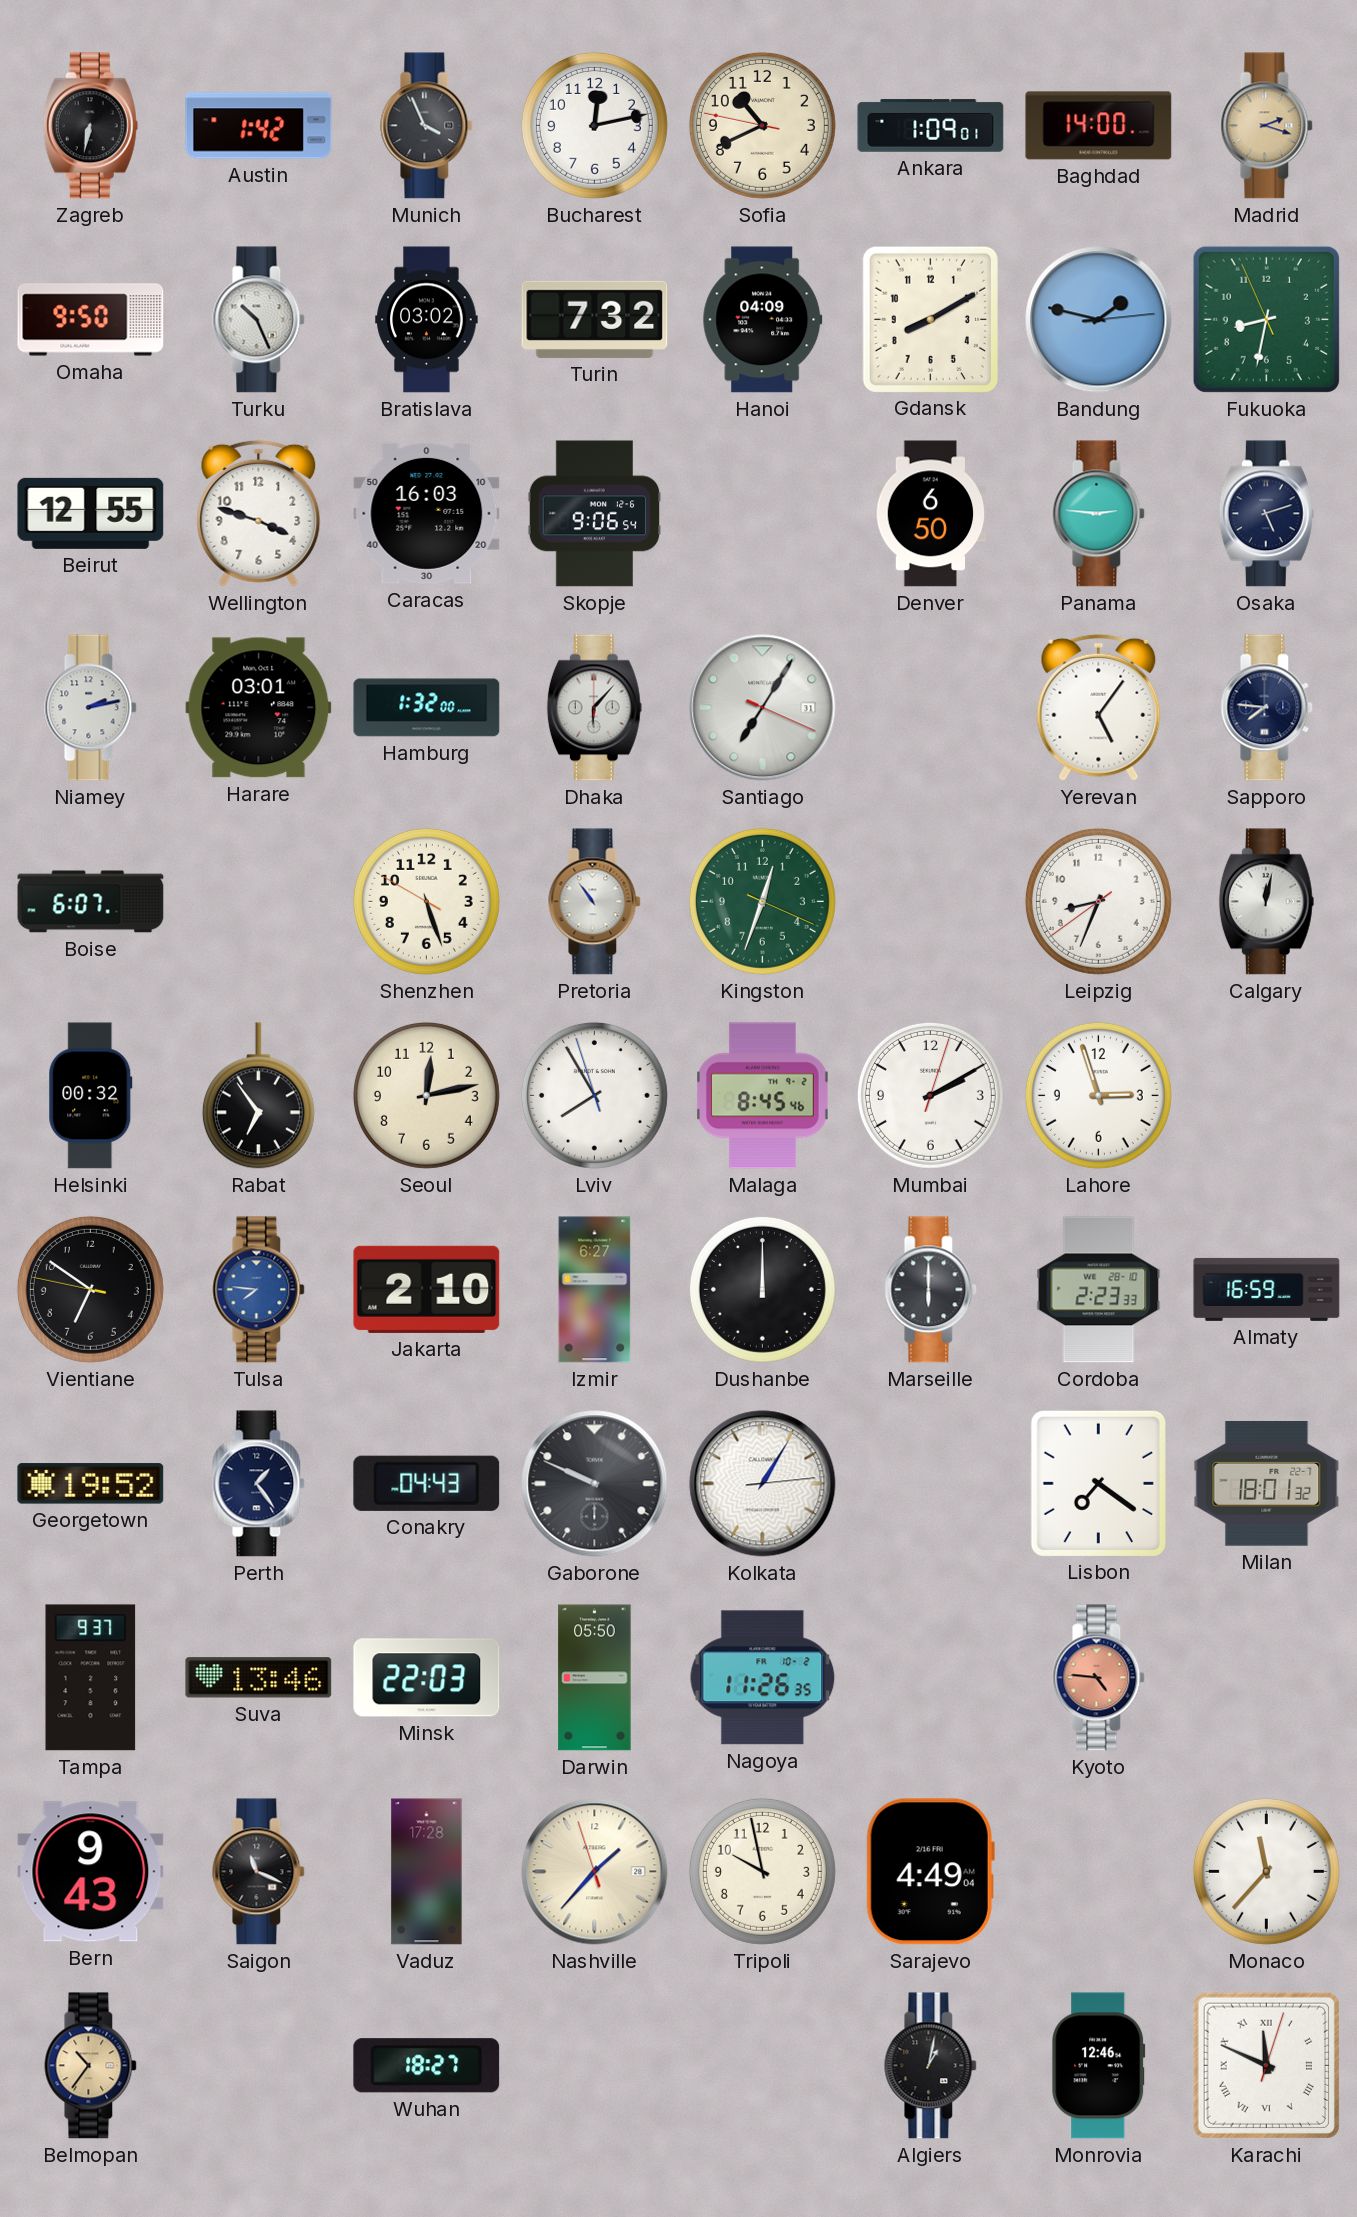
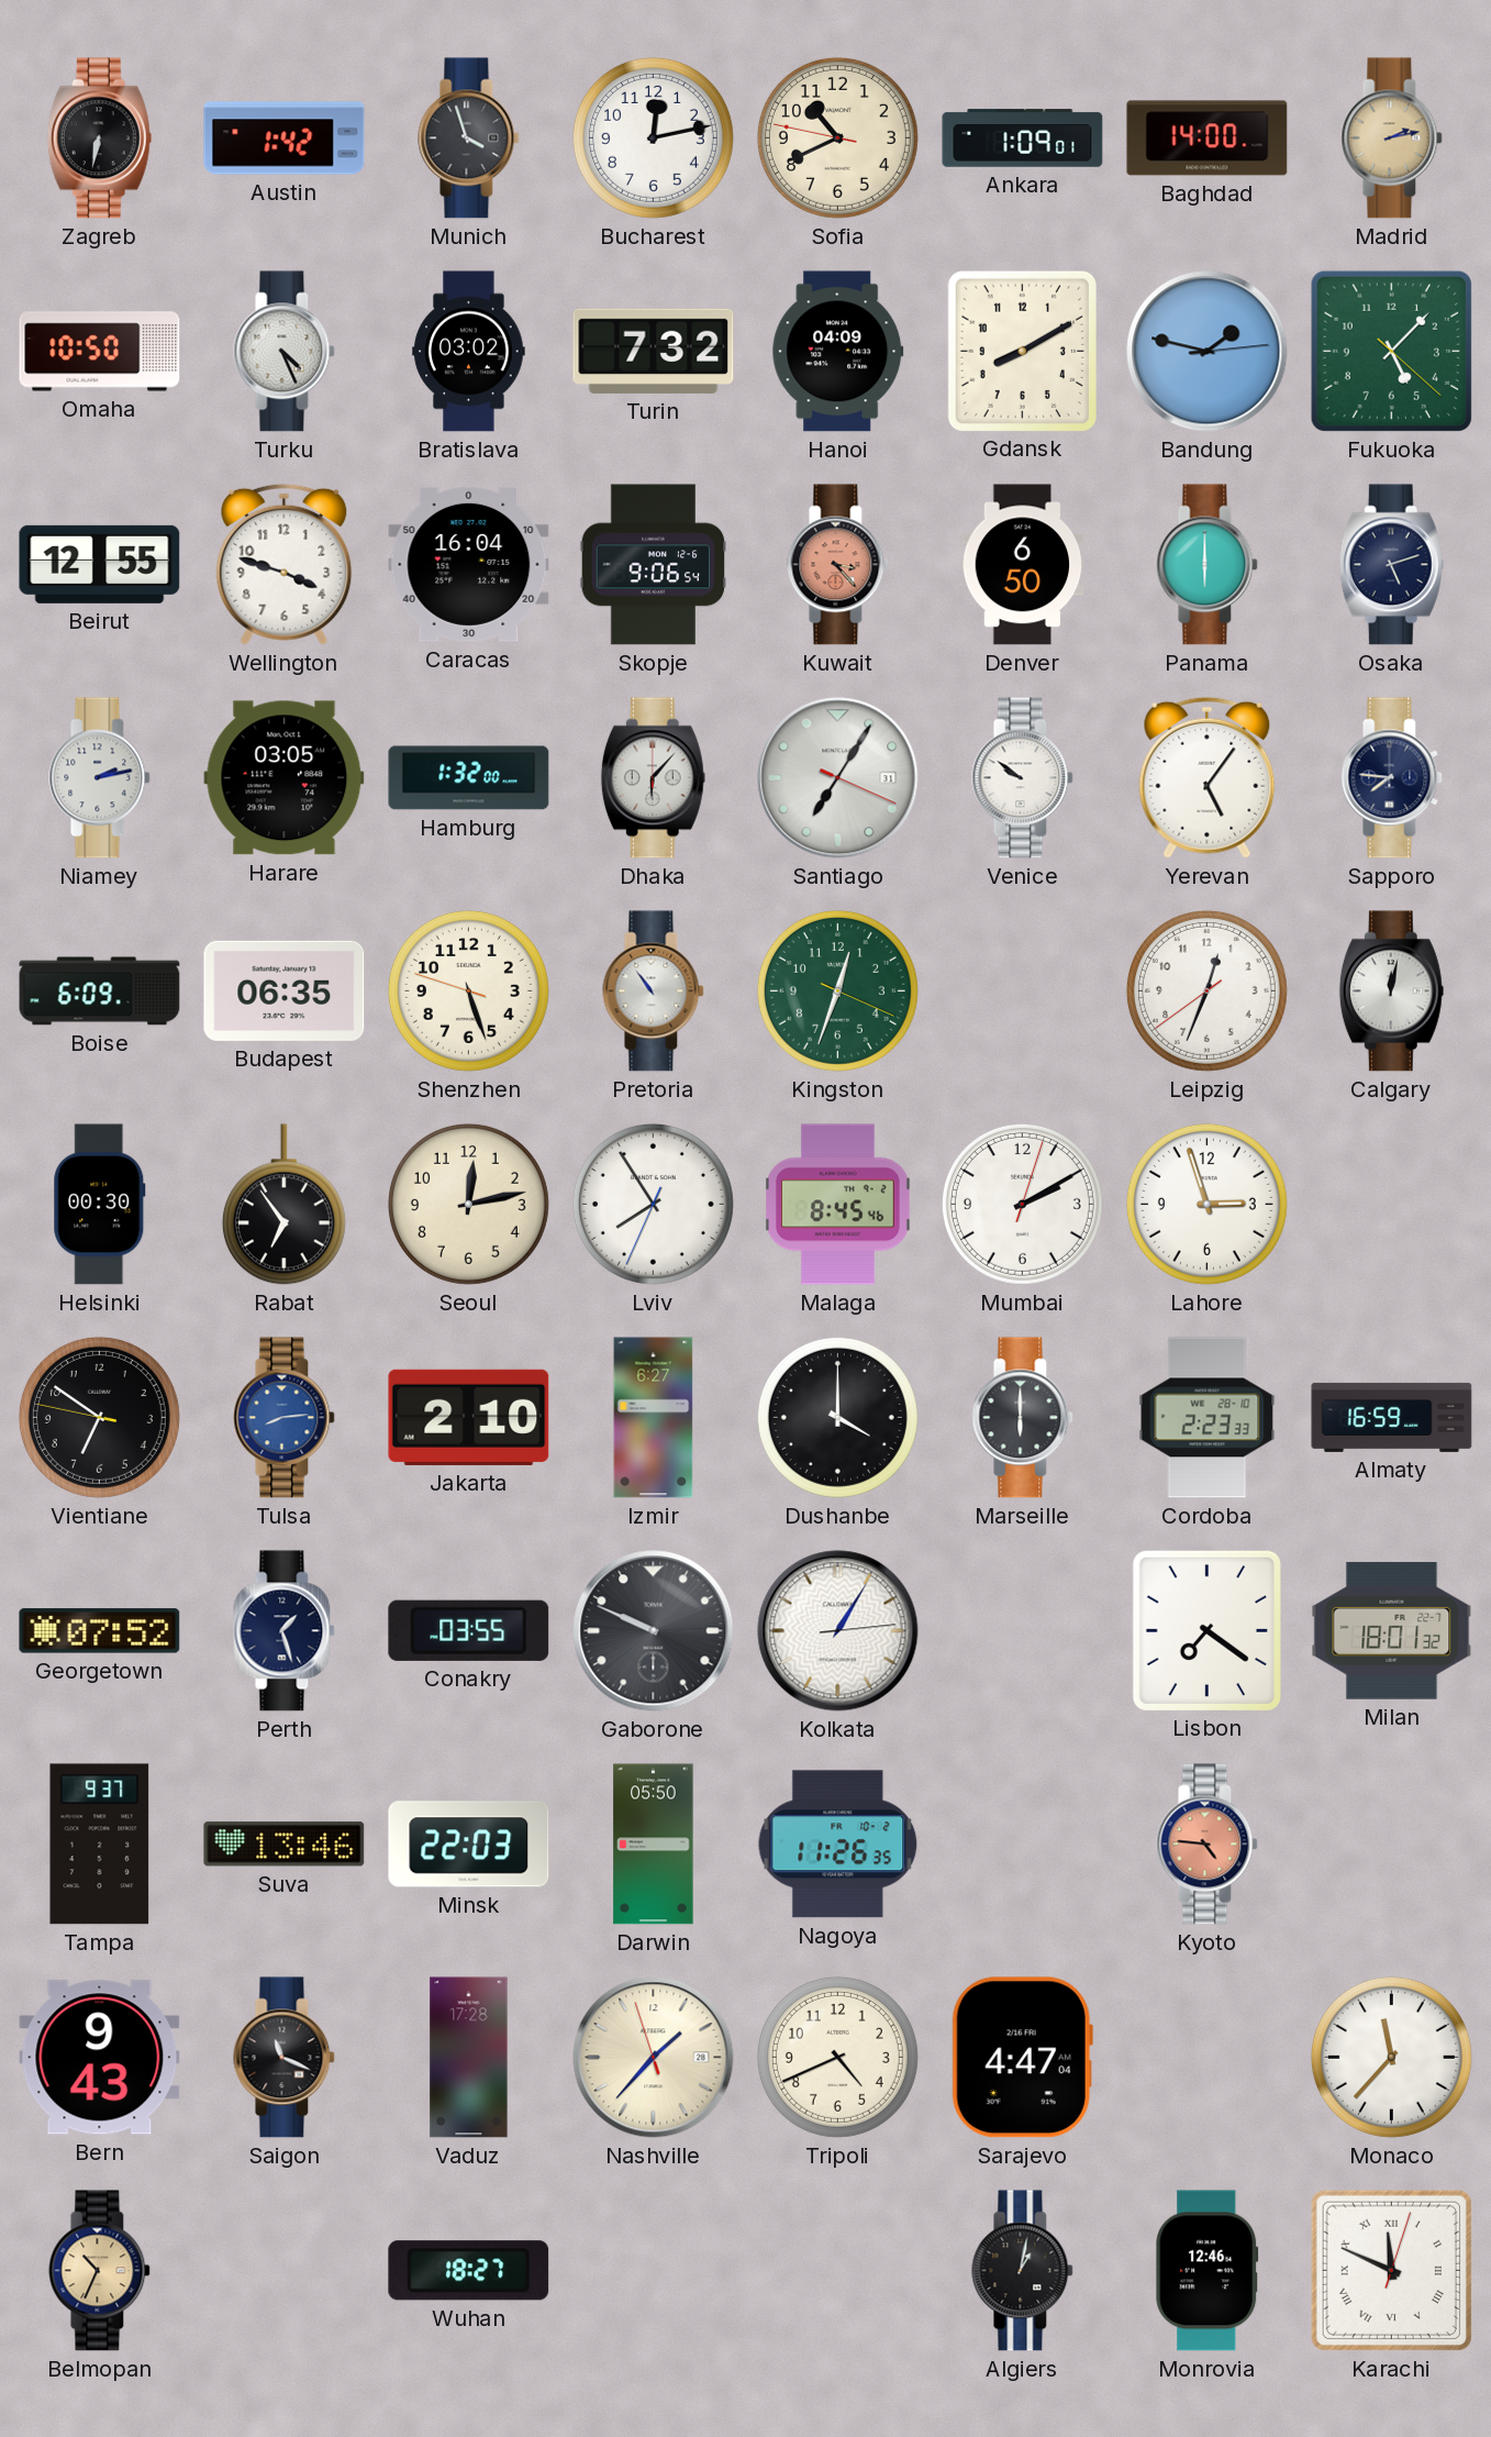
Munich: 3:56 -> 3:57
Madrid: 2:18 -> 2:13
Omaha: 9:50 -> 10:50
Turku: 10:26 -> 4:26
Fukuoka: 8:31 -> 5:07
Caracas: 16:03 -> 16:04
Kuwait: none -> 3:23
Panama: 2:46 -> 6:00
Harare: 03:01 -> 03:05
Venice: none -> 9:51
Boise: 6:07 -> 6:09
Budapest: none -> 06:35
Shenzhen: 5:26:50 -> 5:26:48
Leipzig: 8:33 -> 12:33
Helsinki: 00:32 -> 00:30
Lviv: 7:54:57 -> 7:54:34
Tulsa: 7:46 -> 8:14
Dushanbe: 12:00 -> 4:00
Georgetown: 19:52 -> 07:52
Perth: 1:24 -> 1:27
Conakry: 04:43 -> 03:55
Tripoli: 9:58 -> 4:41
Sarajevo: 4:49 -> 4:47
Belmopan: 10:36 -> 10:34
